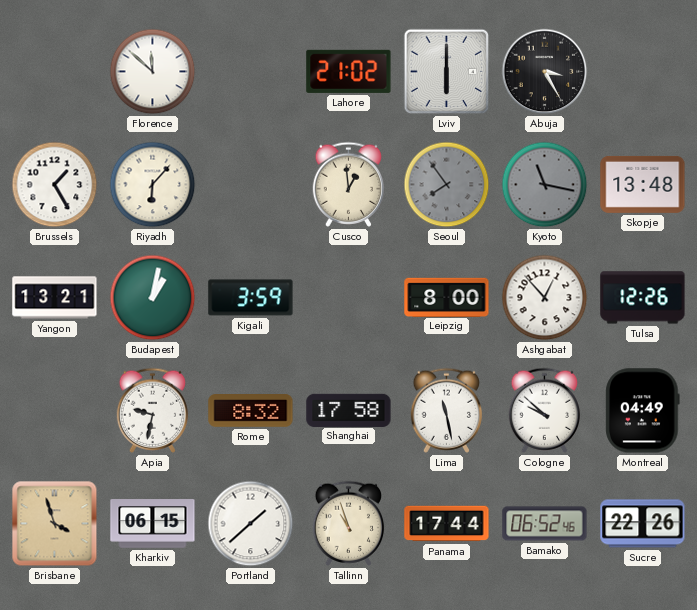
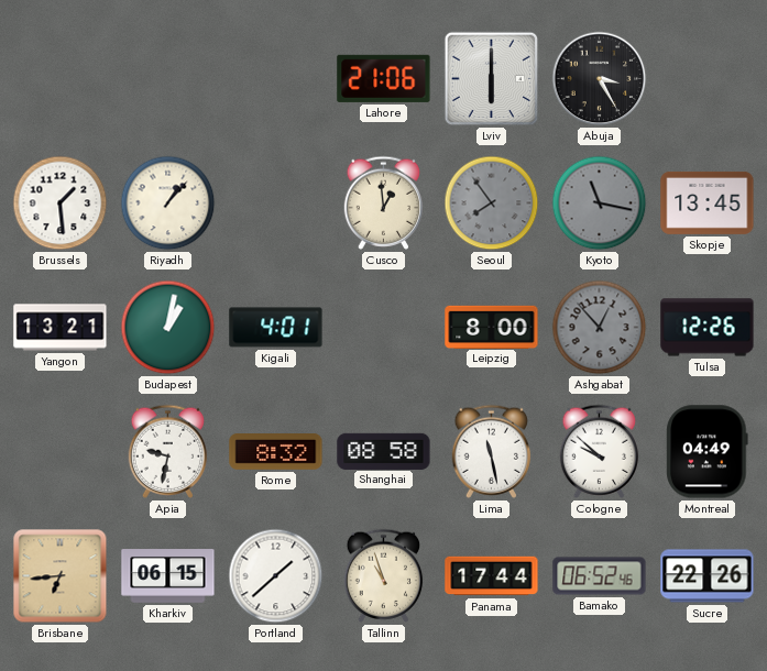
Florence: 11:52 -> none
Lahore: 21:02 -> 21:06
Brussels: 1:25 -> 1:29
Riyadh: 6:07 -> 1:07
Skopje: 13:48 -> 13:45
Kigali: 3:59 -> 4:01
Ashgabat dial: white -> grey
Shanghai: 17:58 -> 08:58
Brisbane: 3:57 -> 6:44
